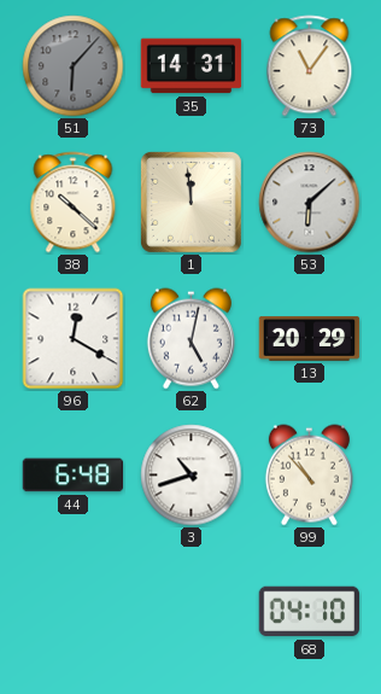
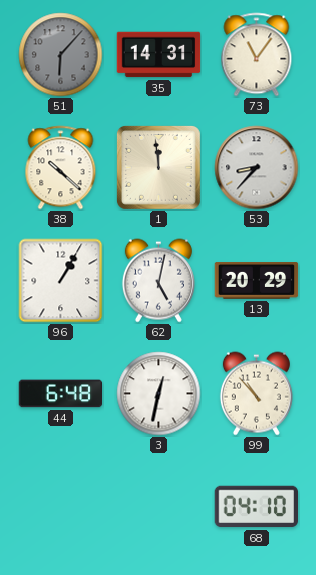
53: 6:08 -> 8:37
96: 12:20 -> 1:05
3: 10:42 -> 12:32
